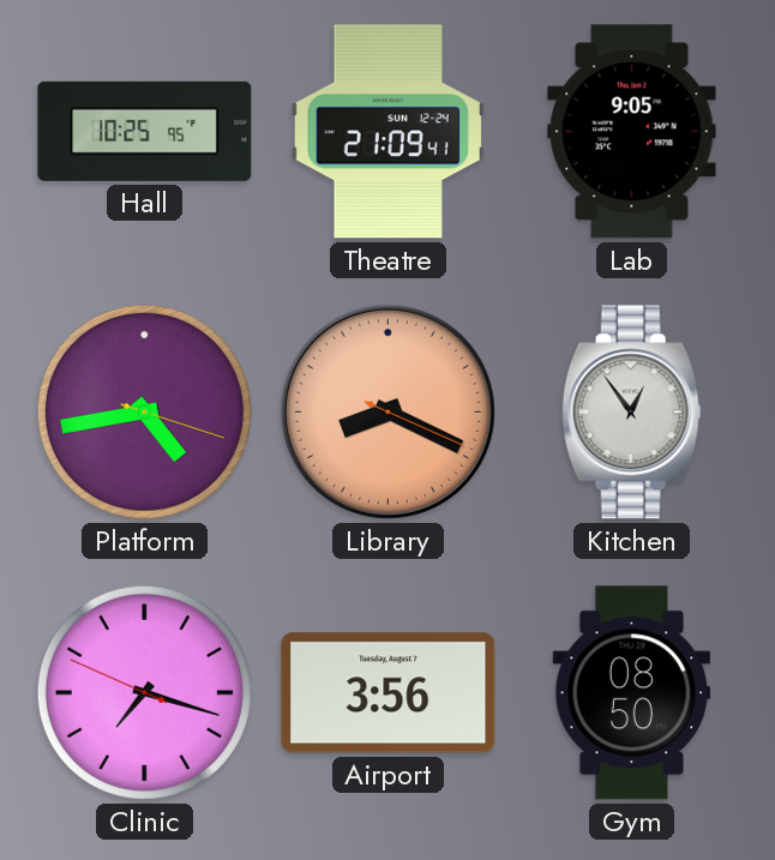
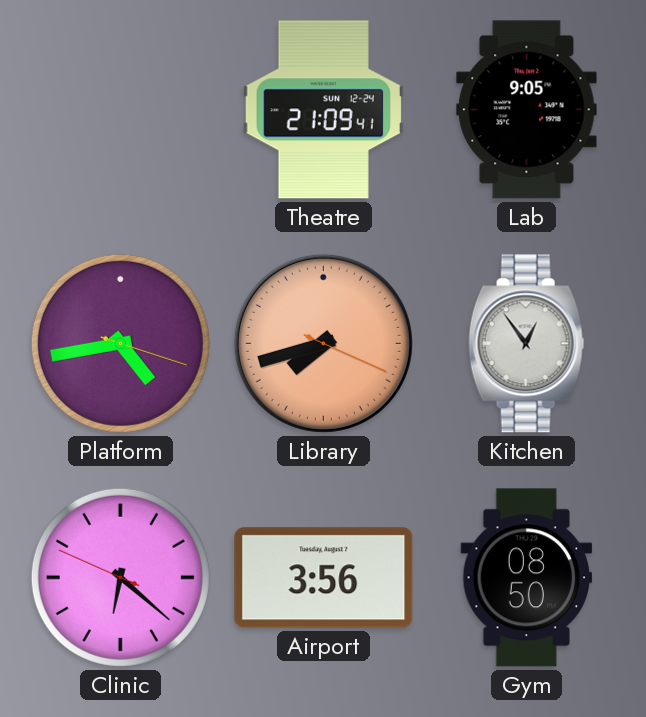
Hall: 10:25 -> none
Library: 8:19 -> 7:42
Clinic: 7:17 -> 6:21
